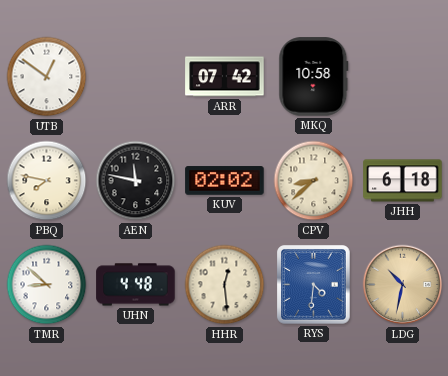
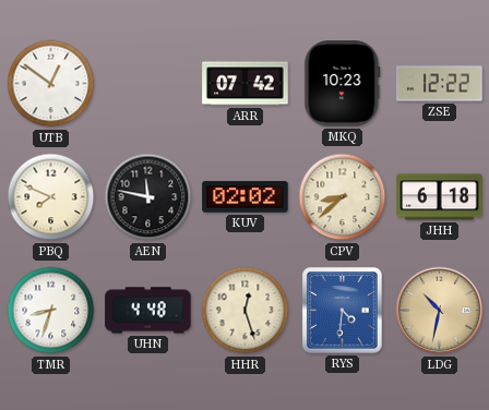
MKQ: 10:58 -> 10:23
ZSE: none -> 12:22
PBQ: 7:47 -> 7:49
TMR: 8:52 -> 8:33
HHR: 12:29 -> 12:27
